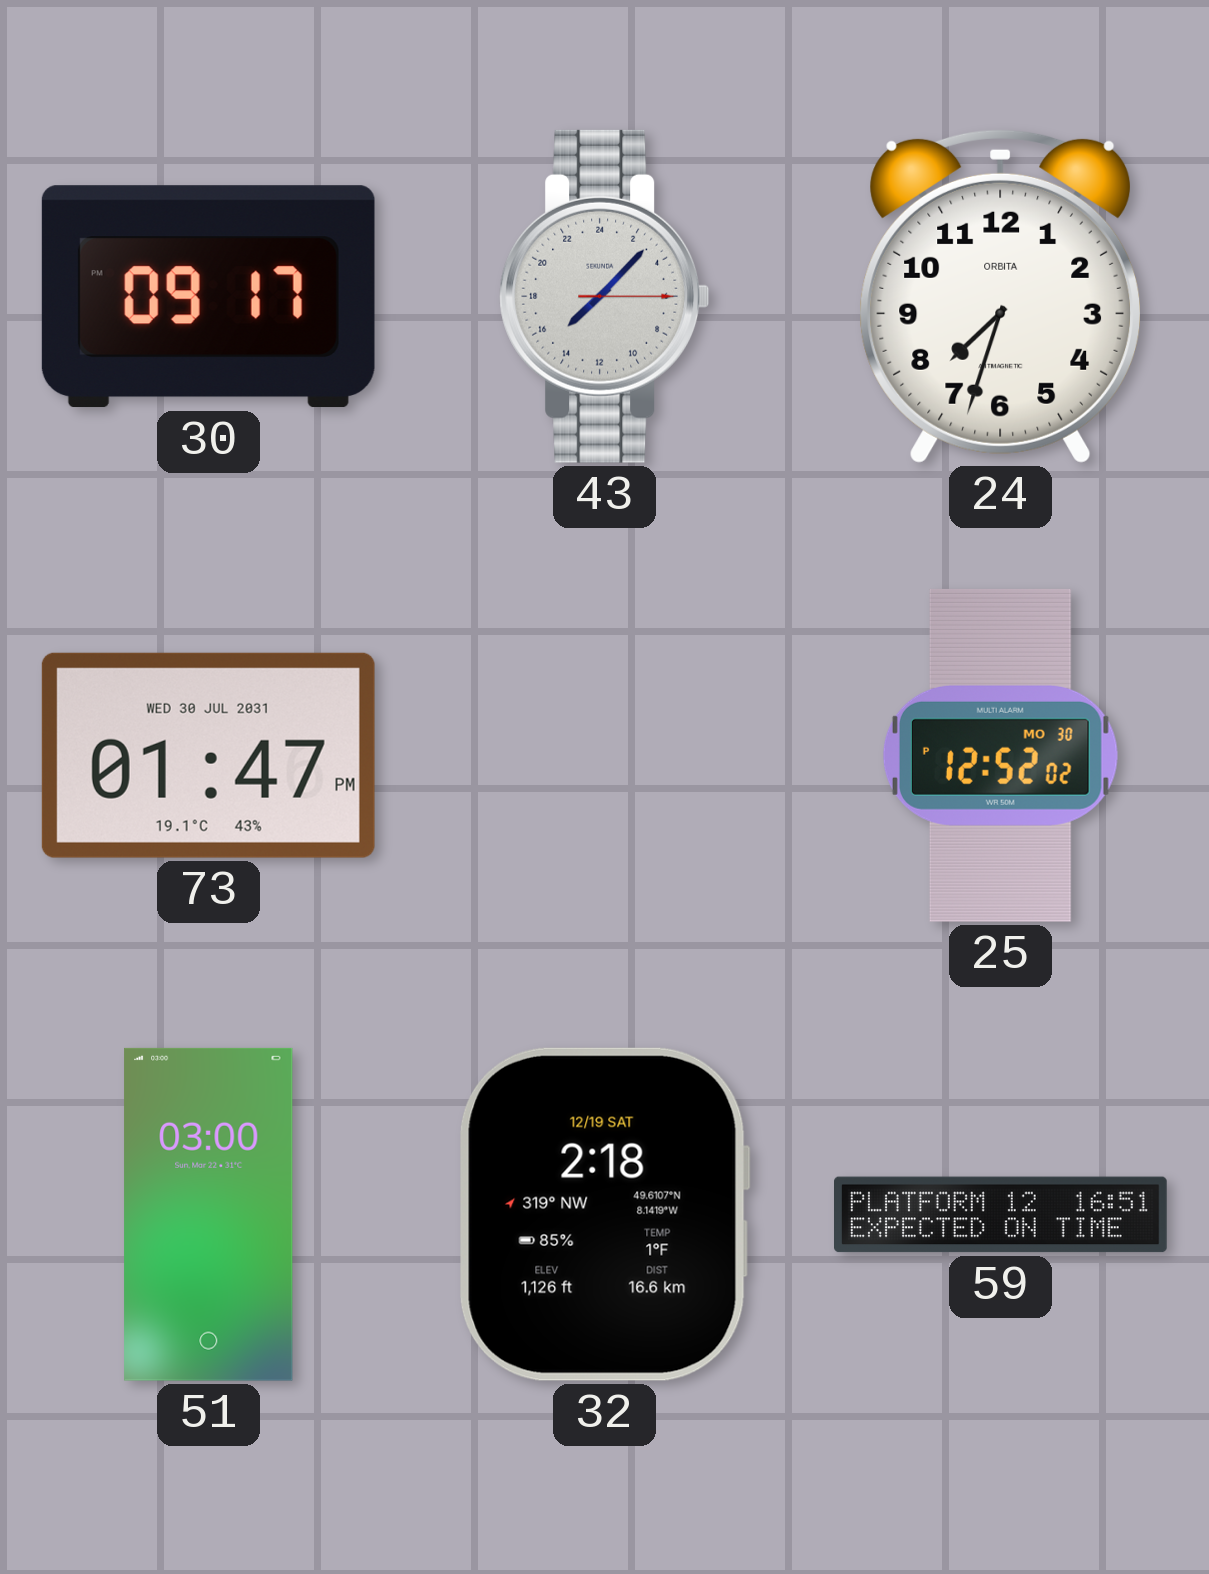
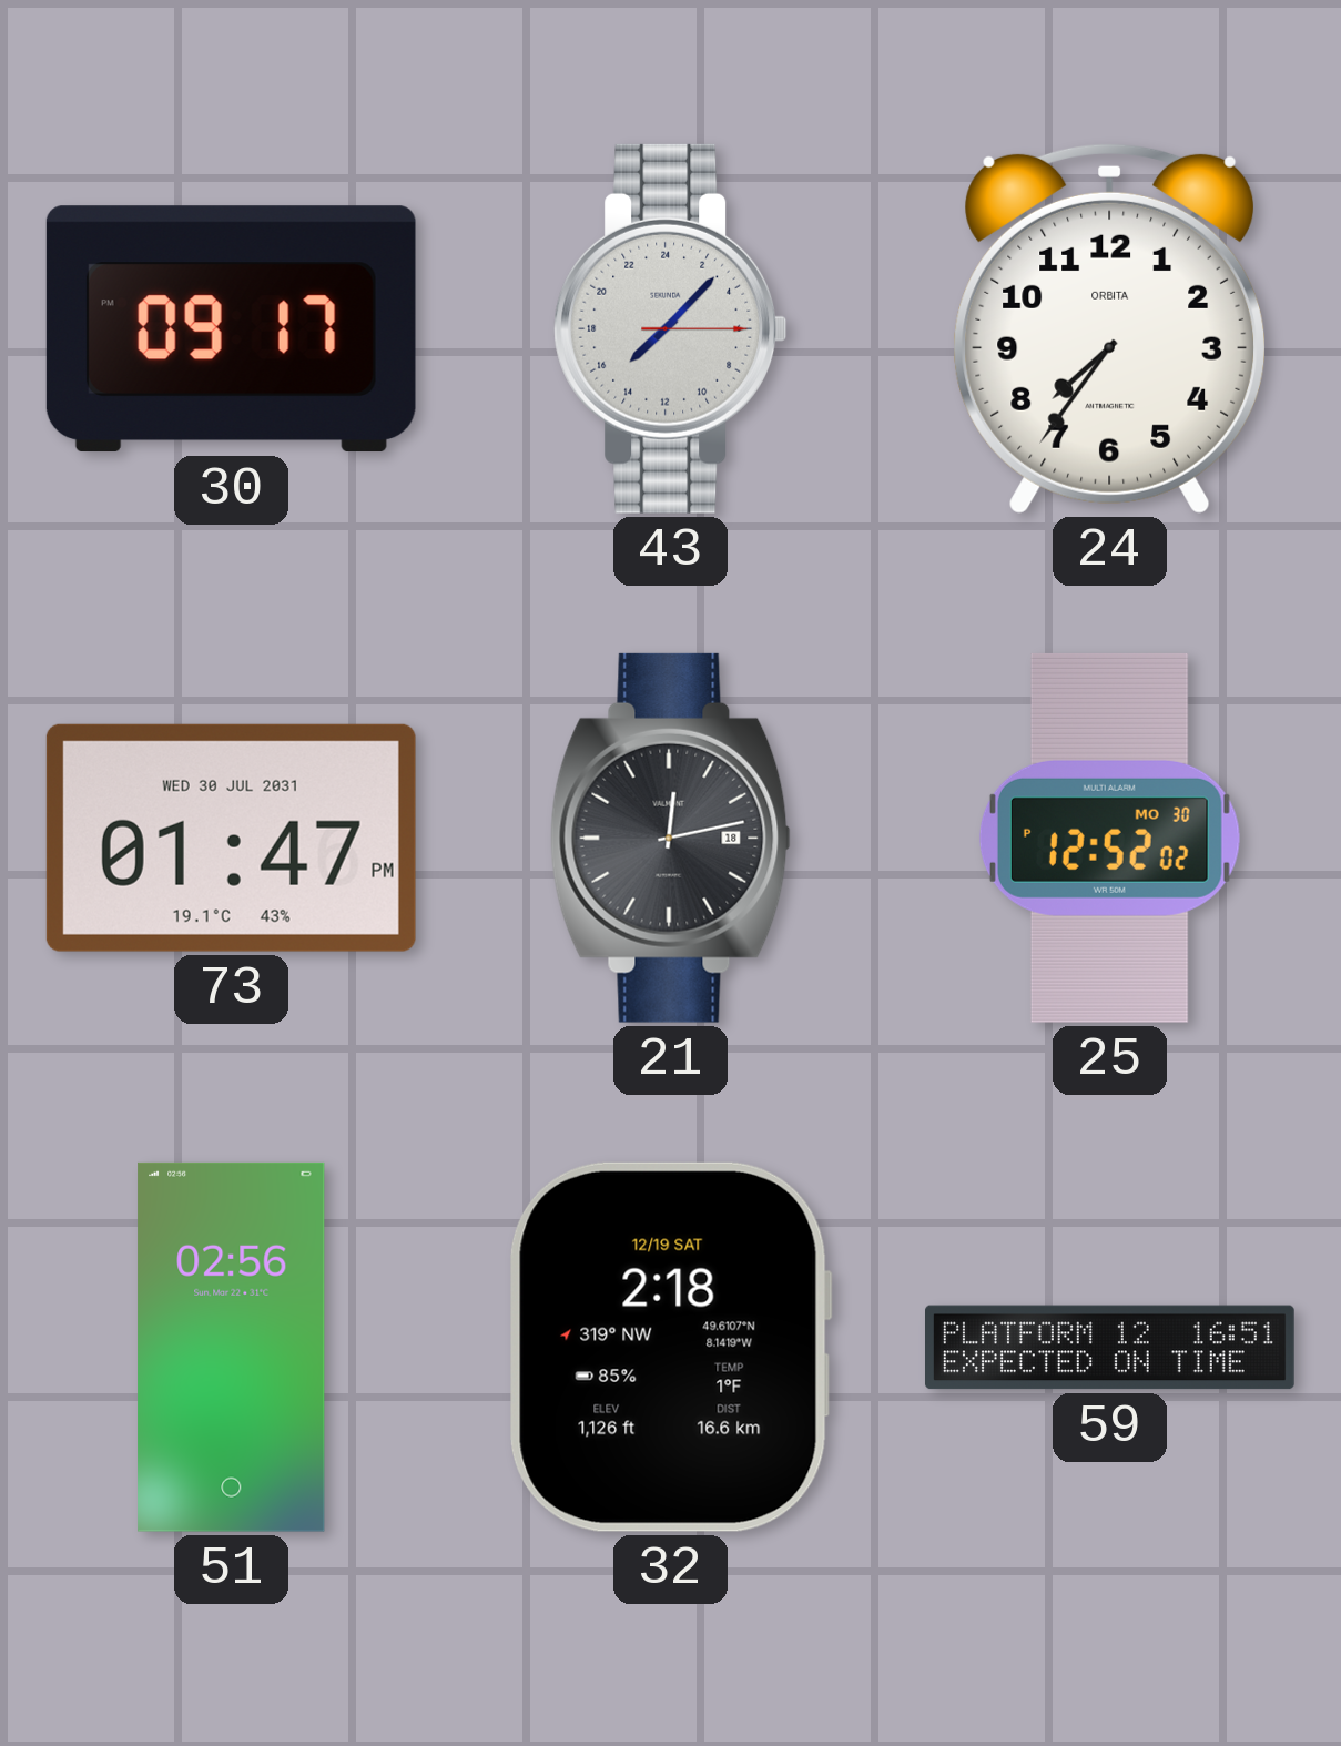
24: 7:33 -> 7:36
21: none -> 12:13
51: 03:00 -> 02:56
